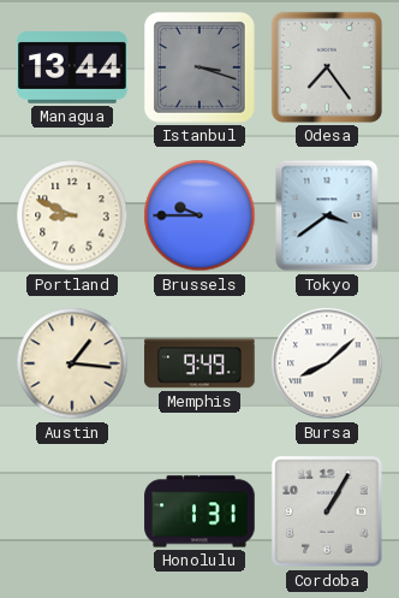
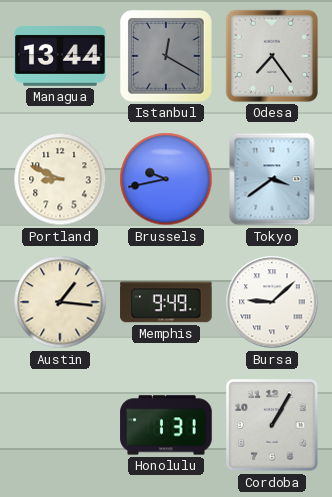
Istanbul: 3:18 -> 12:20
Brussels: 9:45 -> 9:43
Bursa: 8:08 -> 9:08
